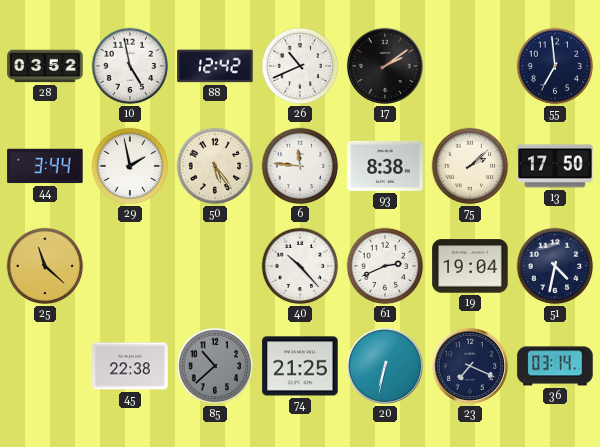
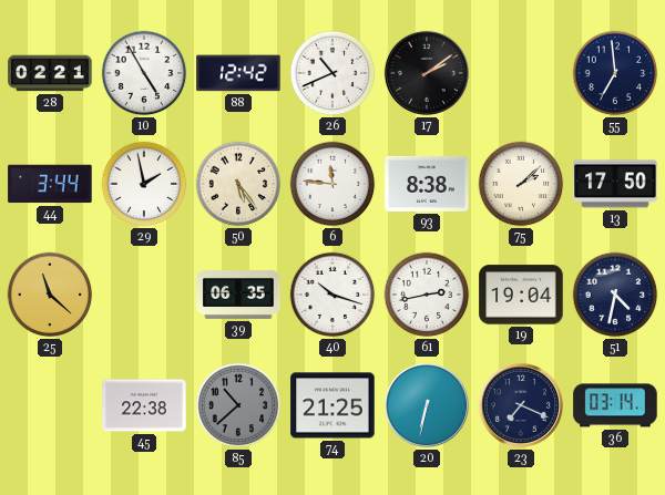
28: 03:52 -> 02:21
10: 4:58 -> 4:55
39: none -> 06:35
40: 10:23 -> 10:18
61: 2:41 -> 2:43
